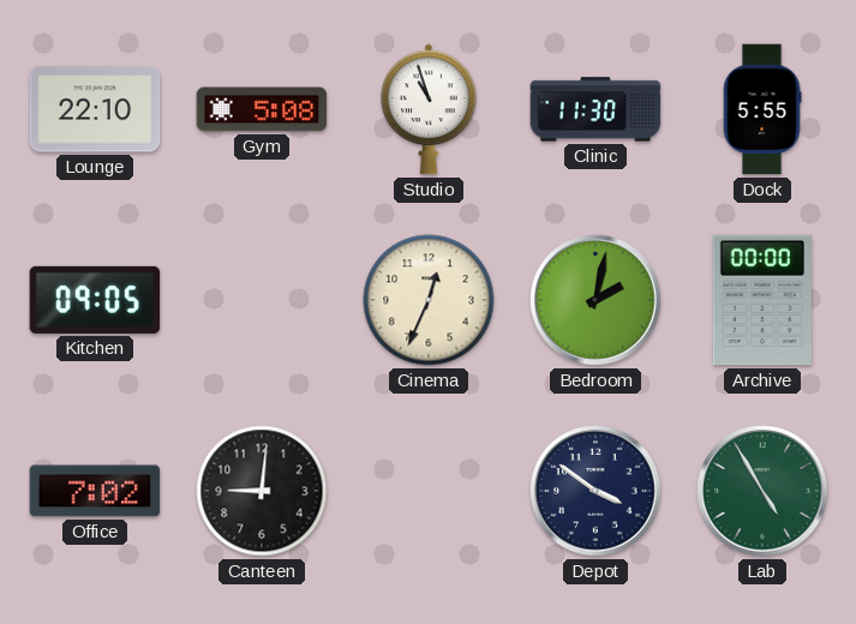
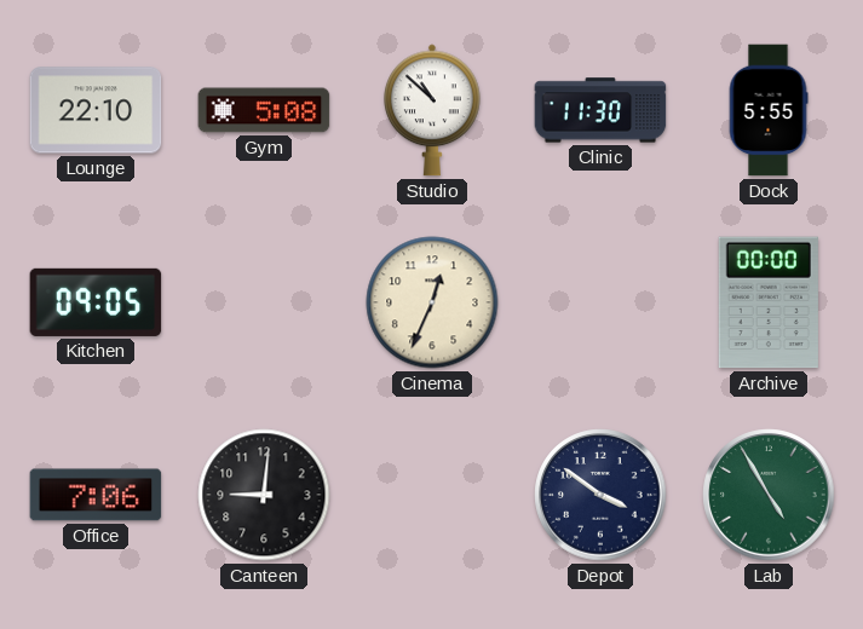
Studio: 10:57 -> 10:52
Bedroom: 2:02 -> none
Office: 7:02 -> 7:06
